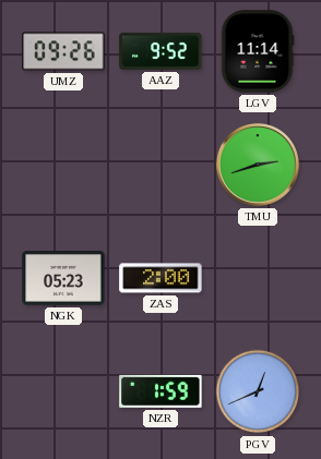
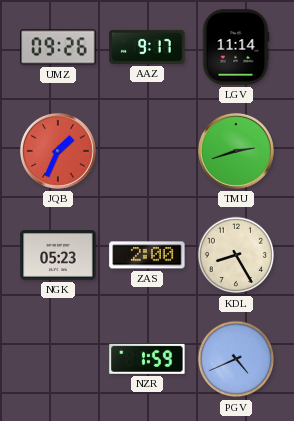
AAZ: 9:52 -> 9:17
JQB: none -> 1:34
KDL: none -> 8:25
PGV: 12:41 -> 4:41
